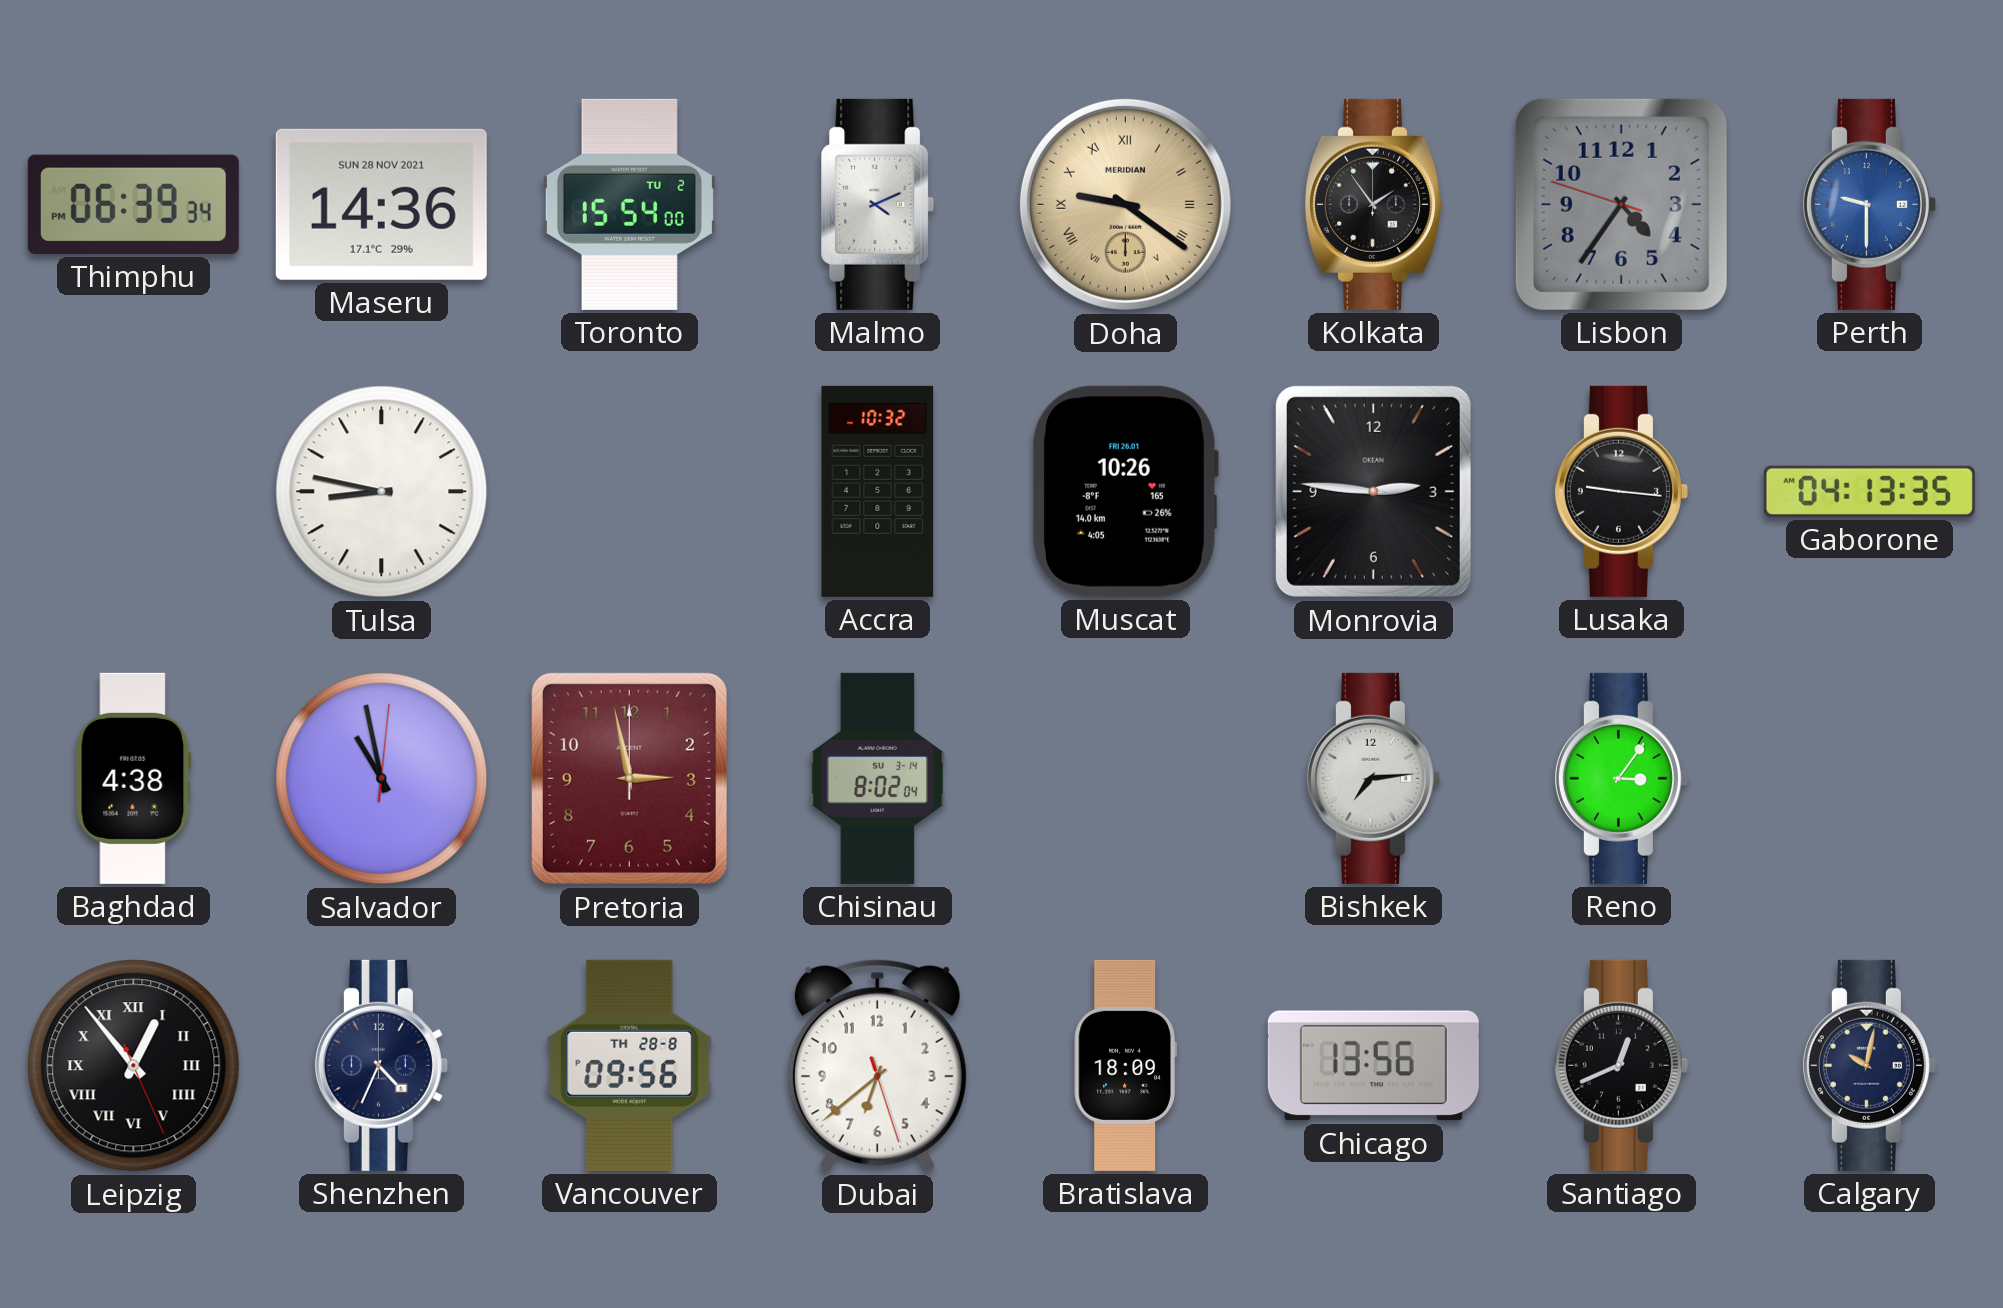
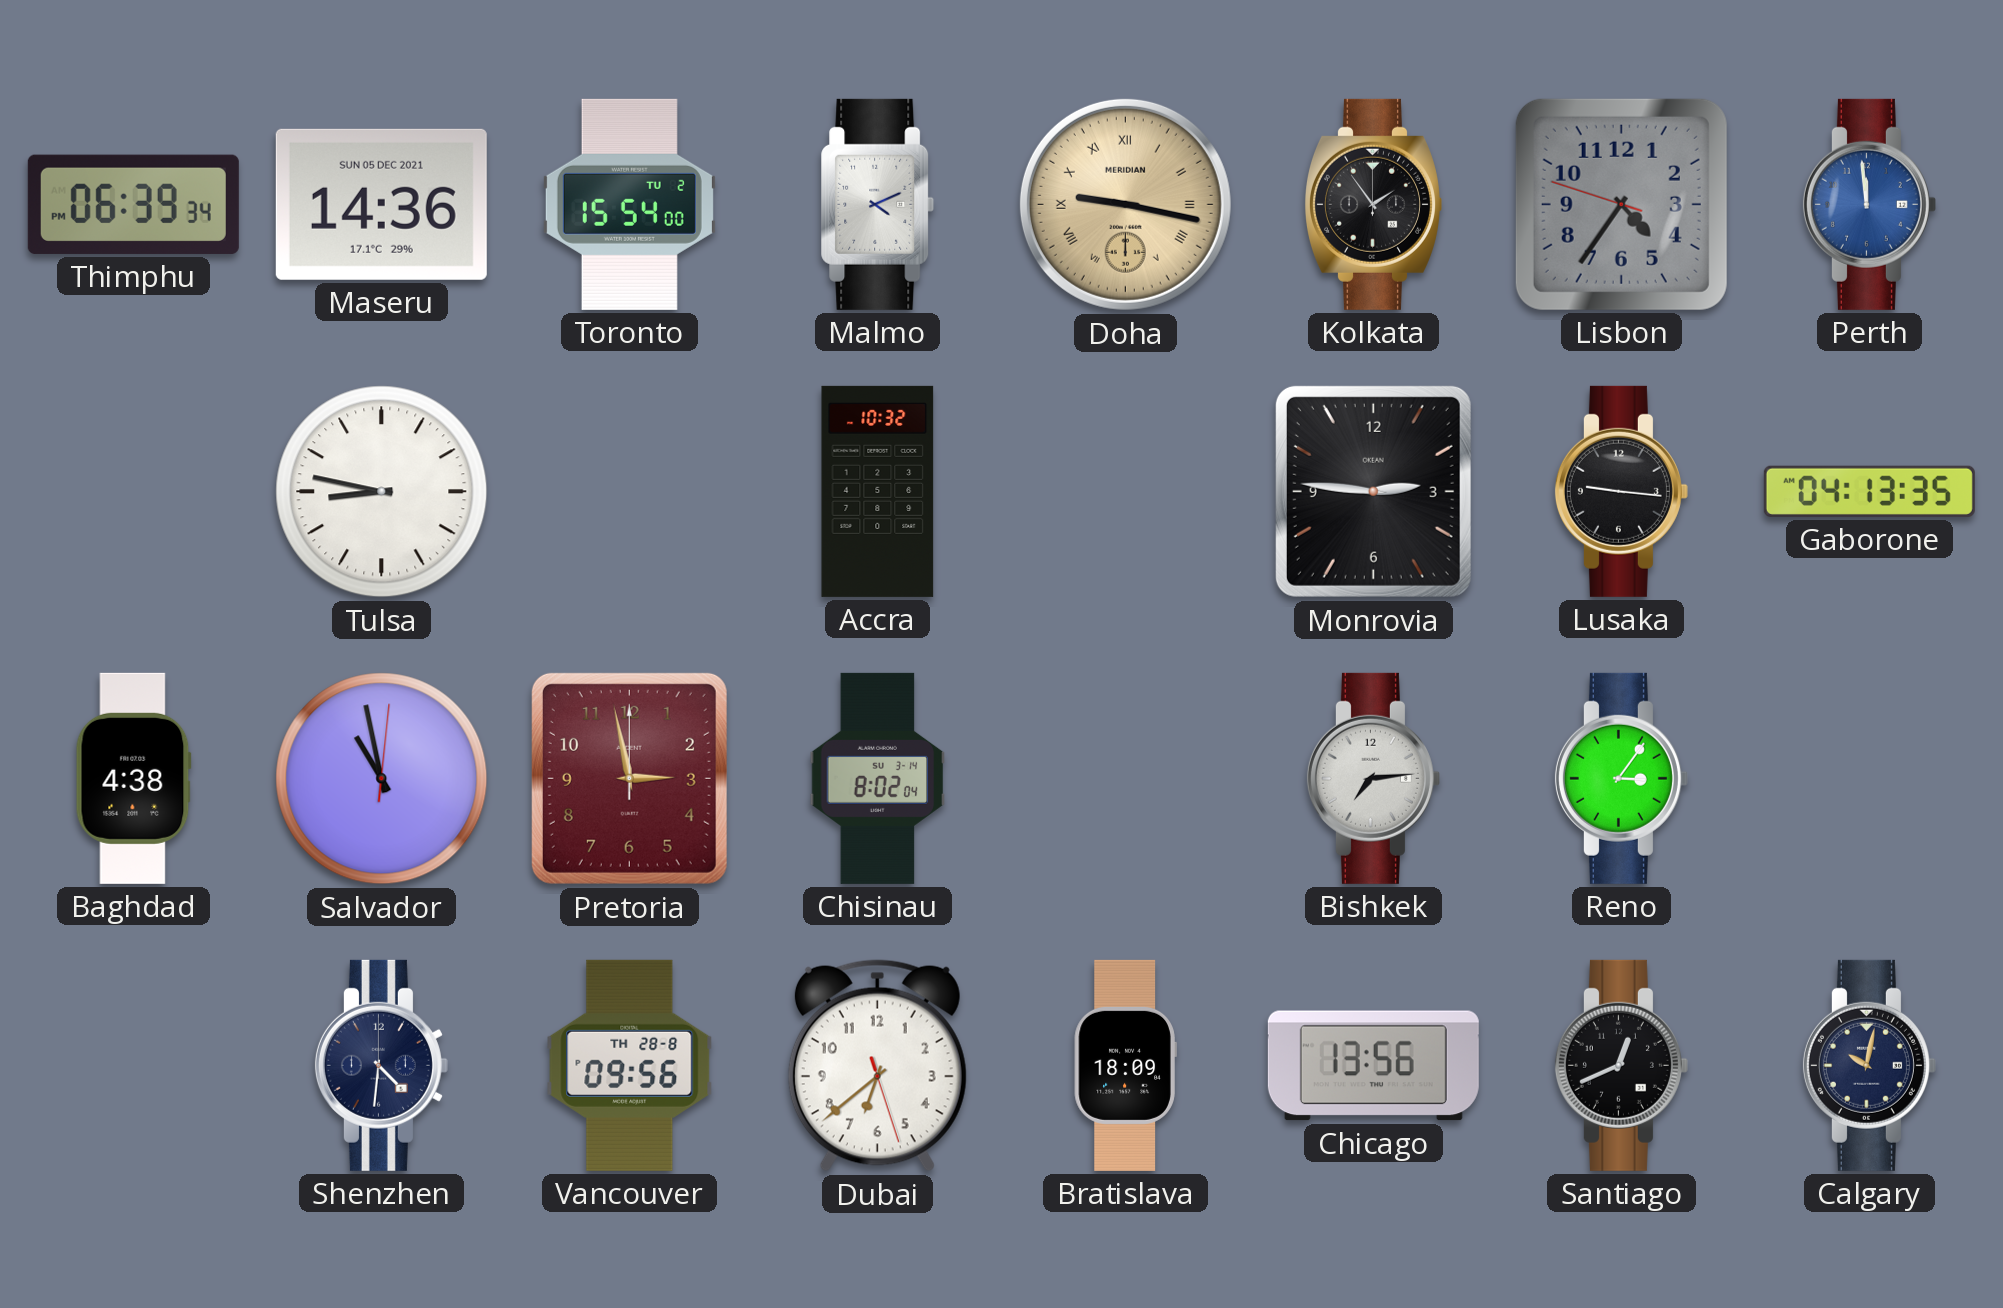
Maseru date: SUN 28 NOV 2021 -> SUN 05 DEC 2021
Doha: 9:21 -> 9:17
Perth: 9:30 -> 11:59
Muscat: 10:26 -> none
Leipzig: 12:53 -> none
Shenzhen: 4:34 -> 4:31
